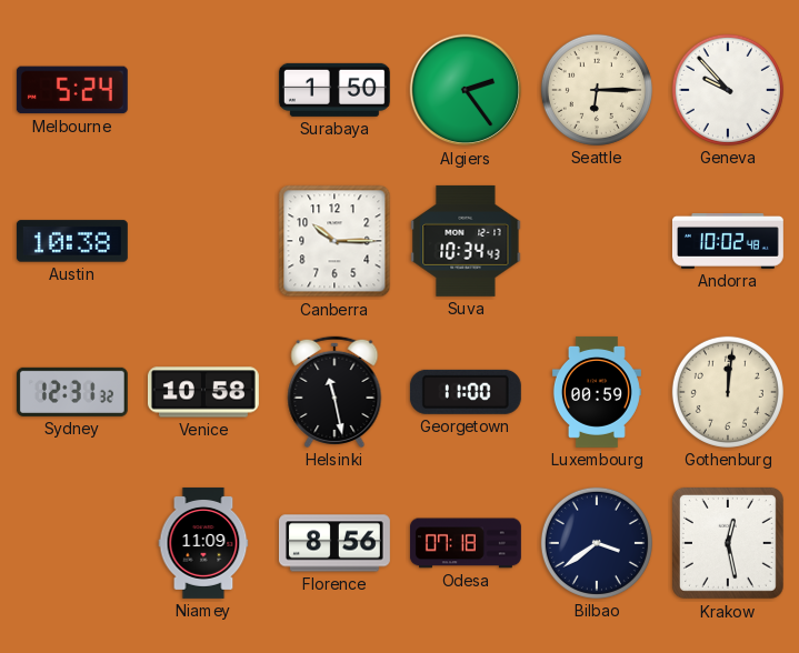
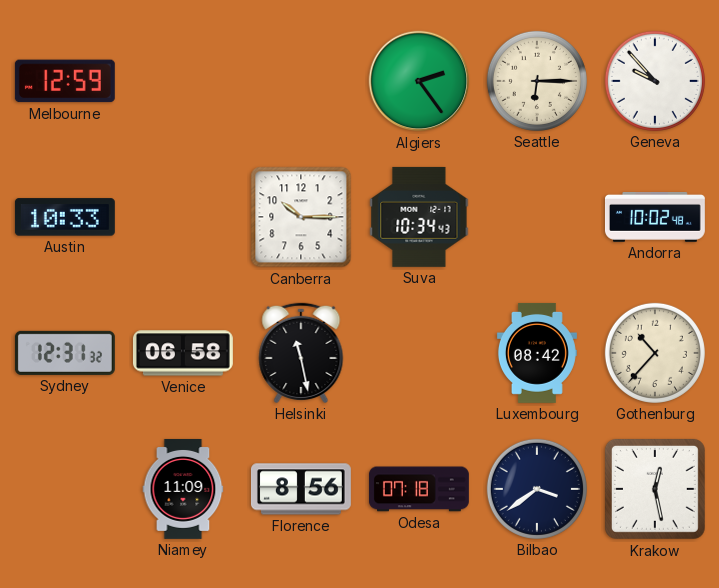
Melbourne: 5:24 -> 12:59
Surabaya: 1:50 -> none
Austin: 10:38 -> 10:33
Venice: 10:58 -> 06:58
Georgetown: 11:00 -> none
Luxembourg: 00:59 -> 08:42
Gothenburg: 12:01 -> 10:37
